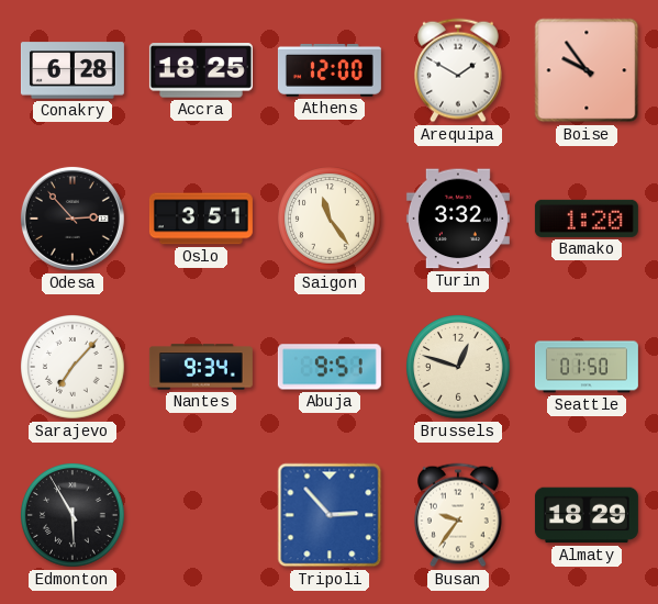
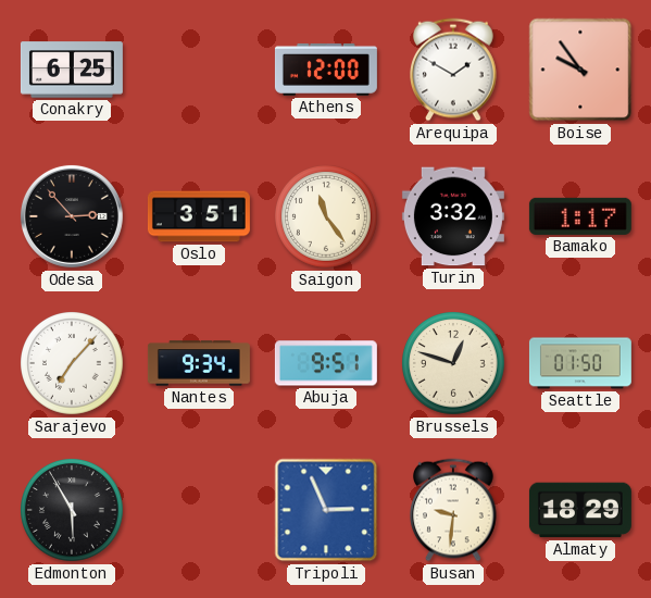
Conakry: 6:28 -> 6:25
Accra: 18:25 -> none
Bamako: 1:20 -> 1:17
Tripoli: 2:53 -> 2:56
Busan: 9:36 -> 9:31
